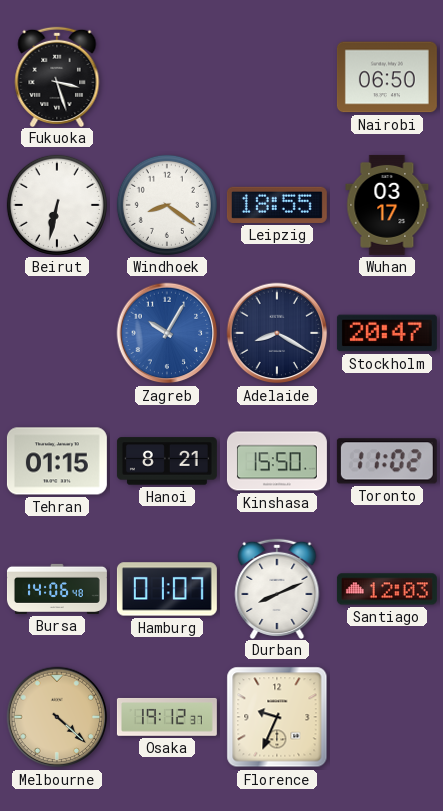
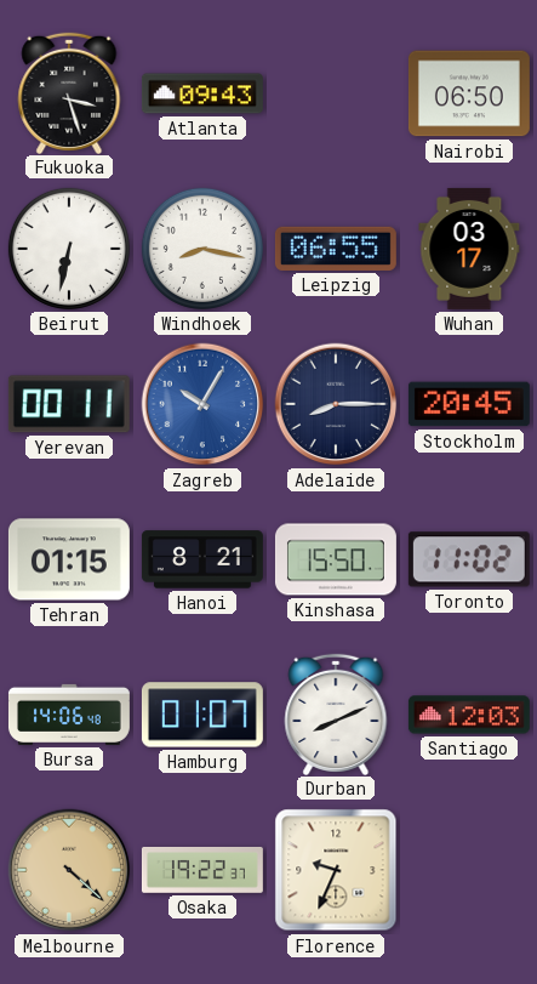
Atlanta: none -> 09:43
Windhoek: 8:21 -> 8:17
Leipzig: 18:55 -> 06:55
Yerevan: none -> 00:11
Adelaide: 8:20 -> 8:15
Stockholm: 20:47 -> 20:45
Osaka: 19:12 -> 19:22
